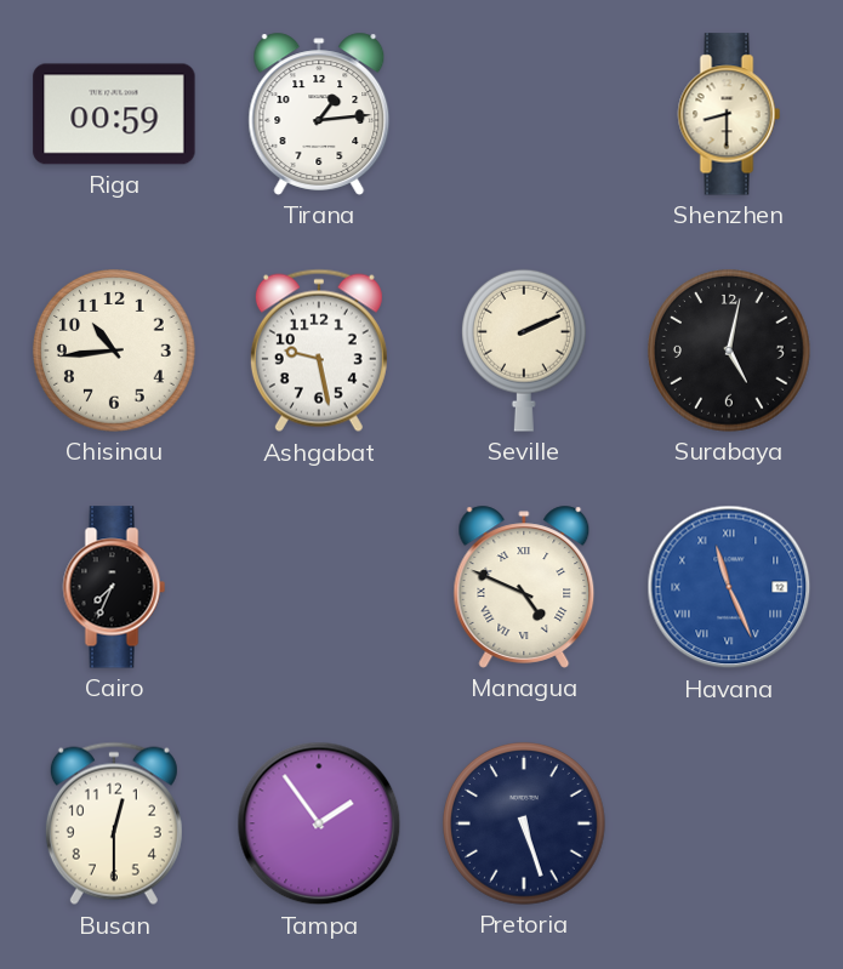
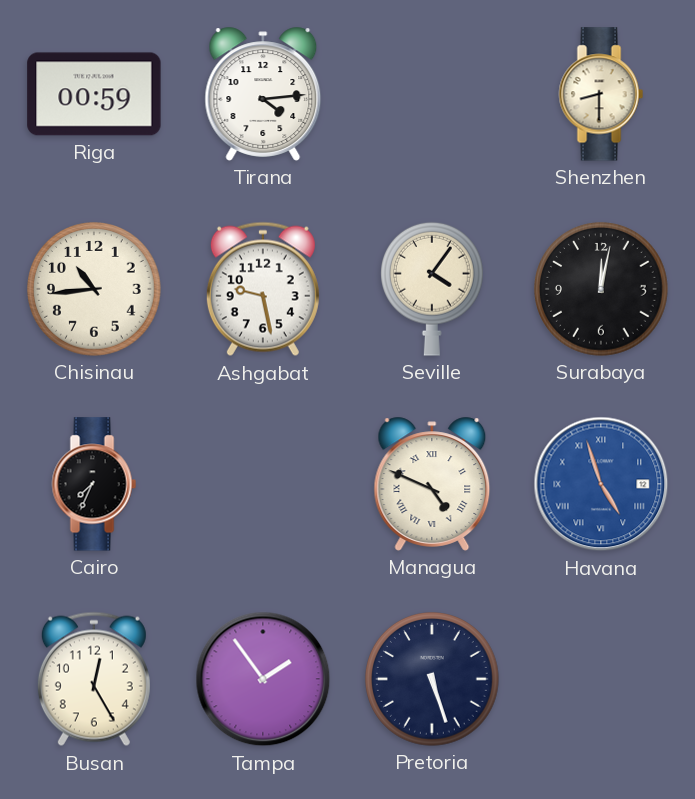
Tirana: 1:14 -> 4:14
Seville: 2:11 -> 4:06
Surabaya: 5:02 -> 12:02
Havana: 11:26 -> 4:57
Busan: 12:30 -> 12:25
